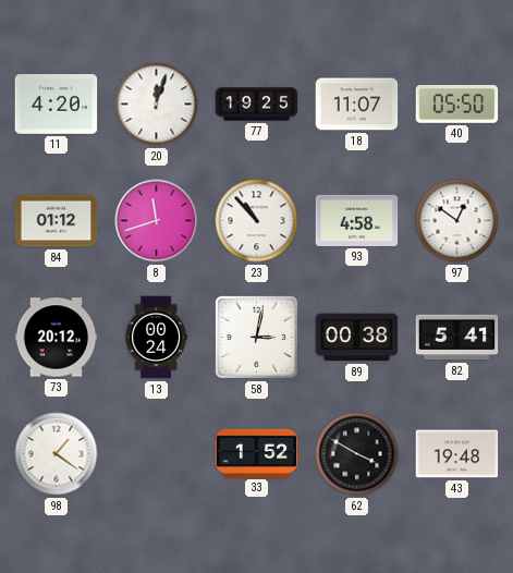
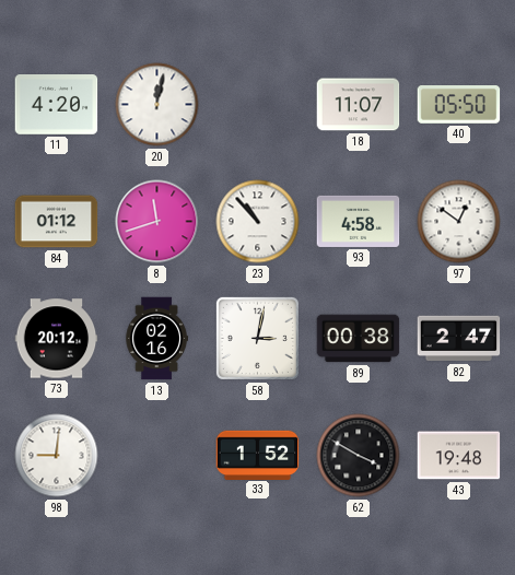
20: 12:03 -> 12:02
77: 19:25 -> none
13: 00:24 -> 02:16
82: 5:41 -> 2:47
98: 1:21 -> 9:01
